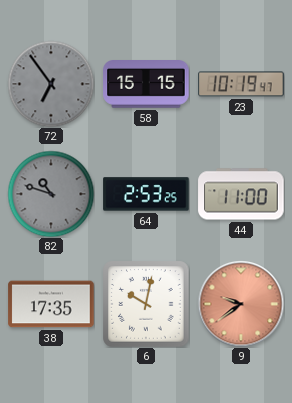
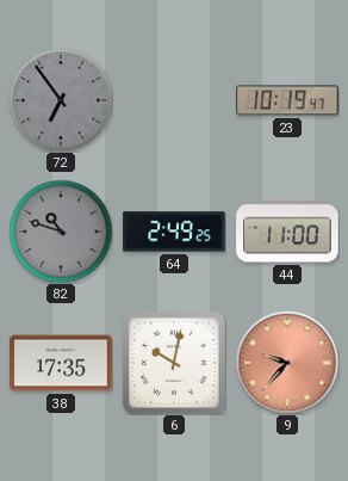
58: 15:15 -> none
64: 2:53 -> 2:49
9: 9:39 -> 9:37
